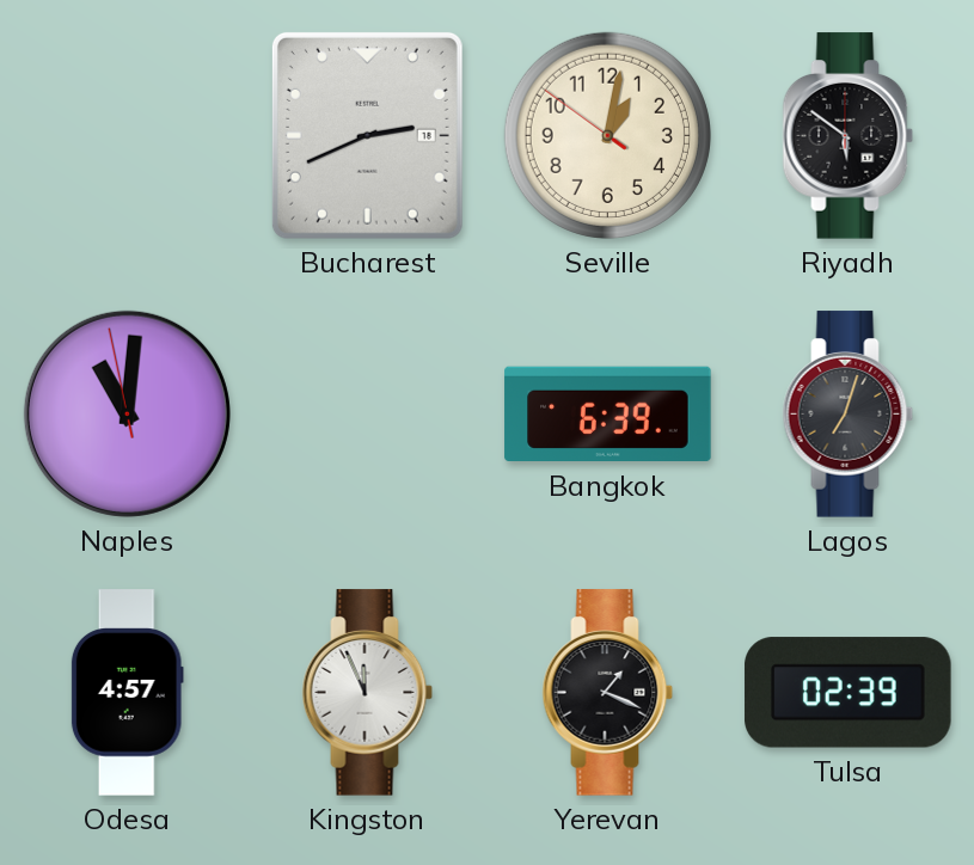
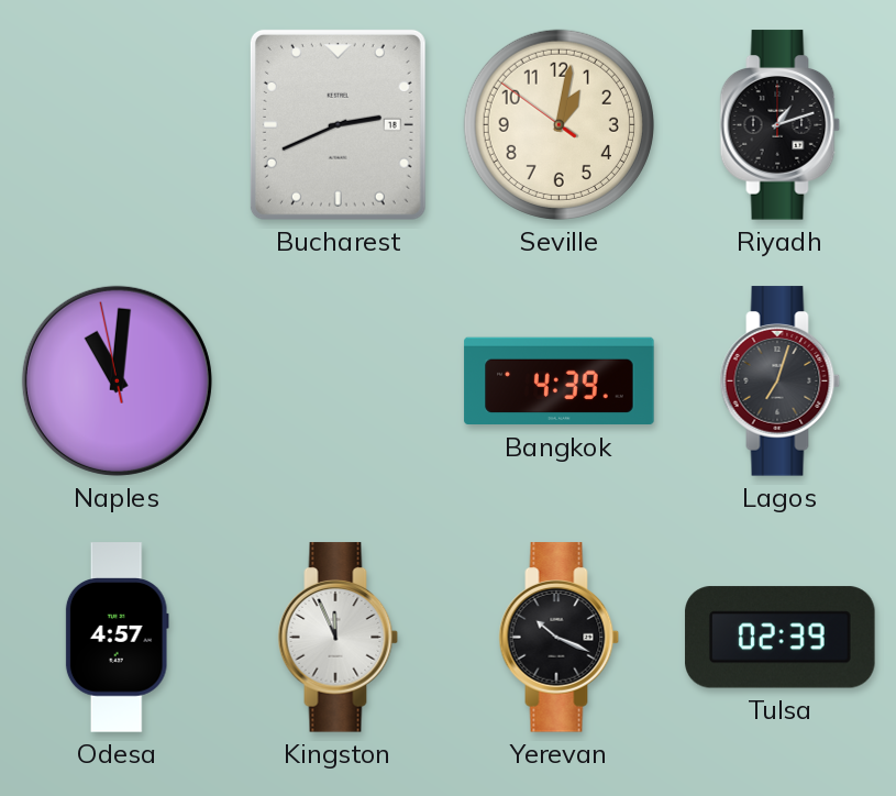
Riyadh: 5:51 -> 1:12
Bangkok: 6:39 -> 4:39
Yerevan: 1:19 -> 10:19
